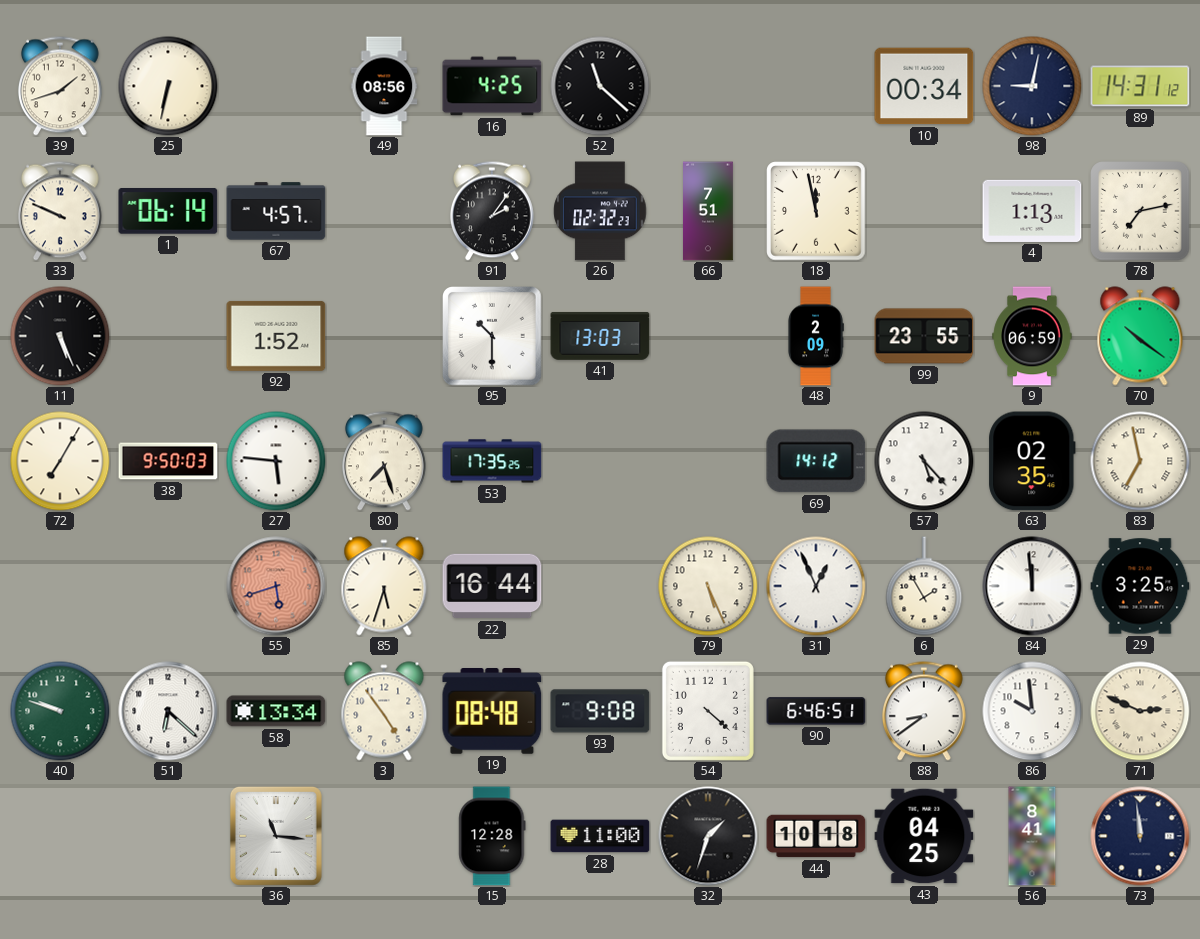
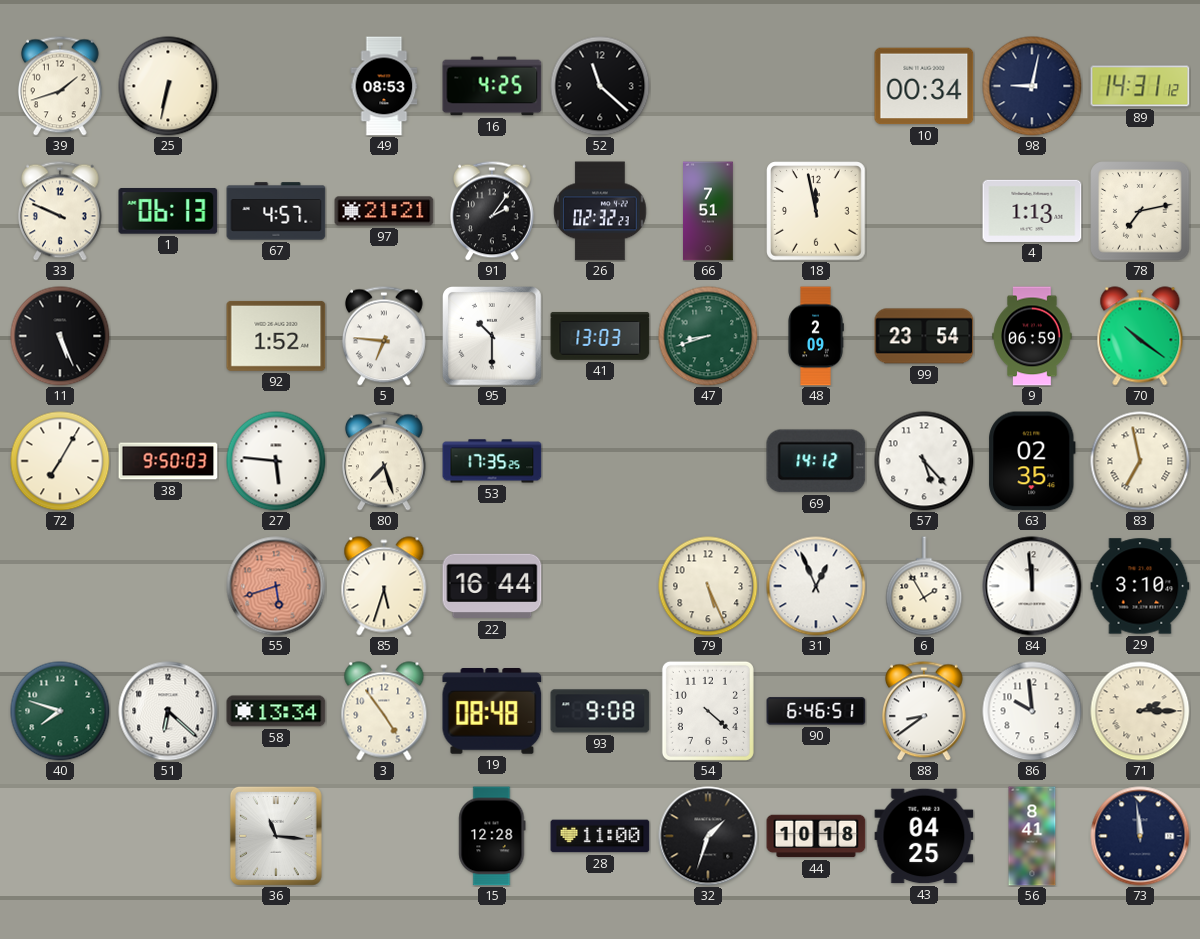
49: 08:56 -> 08:53
1: 06:14 -> 06:13
97: none -> 21:21
5: none -> 6:46
47: none -> 8:42
99: 23:55 -> 23:54
29: 3:25 -> 3:10
40: 9:48 -> 7:48
71: 2:49 -> 2:15
